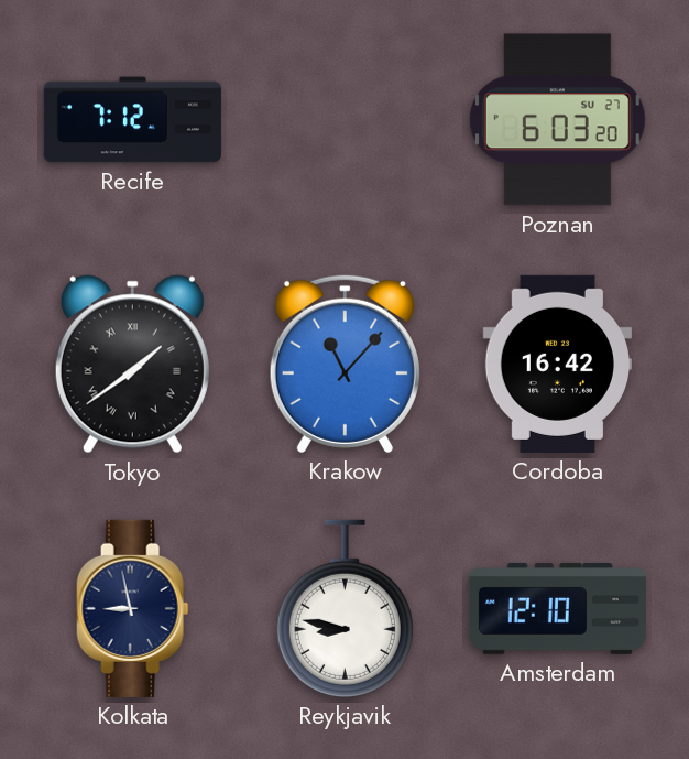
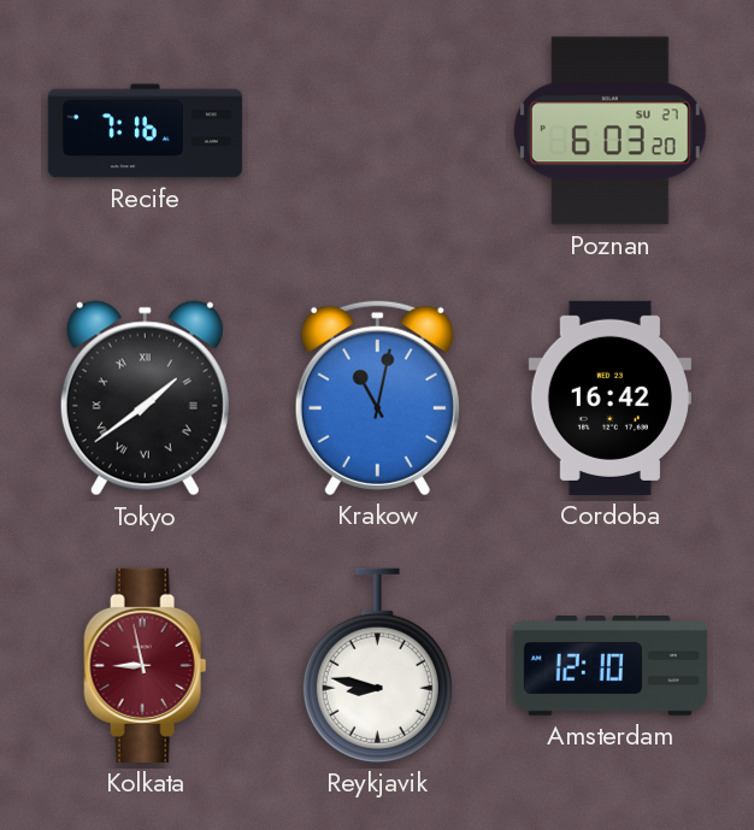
Recife: 7:12 -> 7:16
Krakow: 11:07 -> 11:02
Kolkata dial: navy -> burgundy
